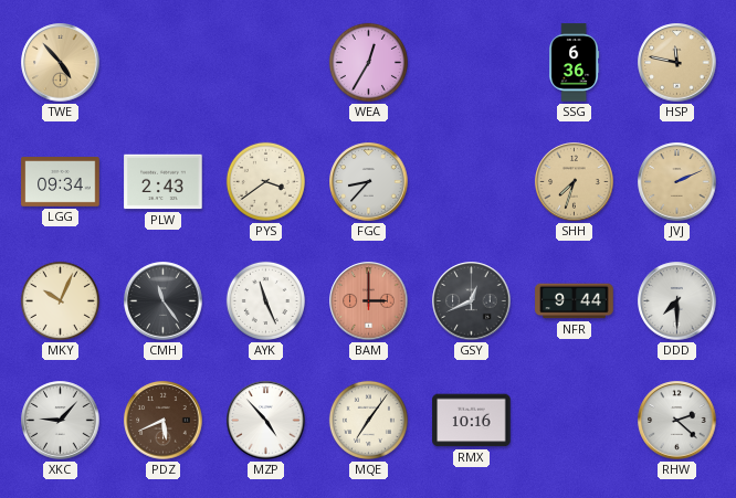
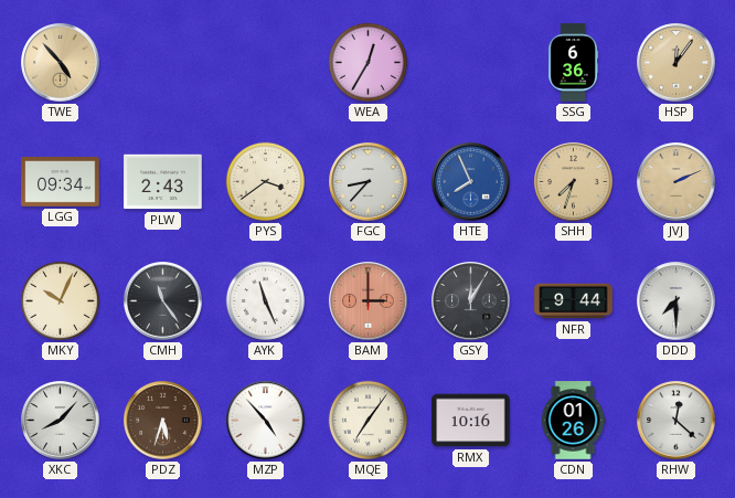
HSP: 11:47 -> 12:06
HTE: none -> 7:56
GSY: 12:41 -> 12:05
XKC: 9:07 -> 8:07
PDZ: 5:41 -> 5:33
CDN: none -> 01:26
RHW: 2:22 -> 12:22
